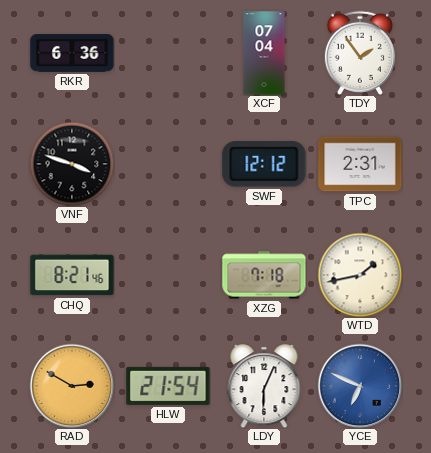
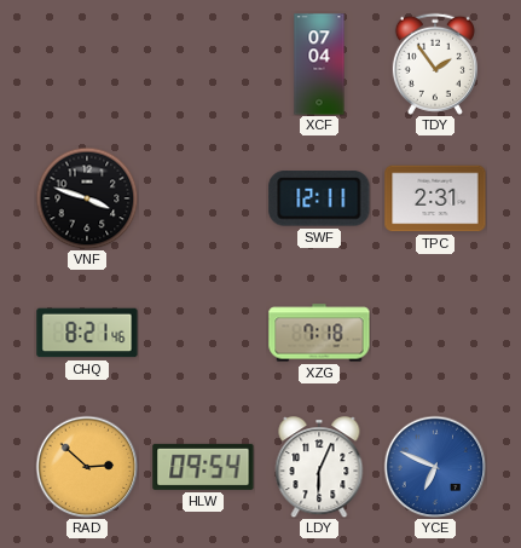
RKR: 6:36 -> none
SWF: 12:12 -> 12:11
WTD: 1:43 -> none
RAD: 2:50 -> 2:52
HLW: 21:54 -> 09:54
